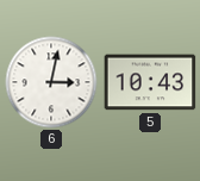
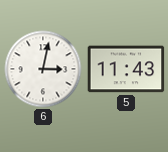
5: 10:43 -> 11:43
